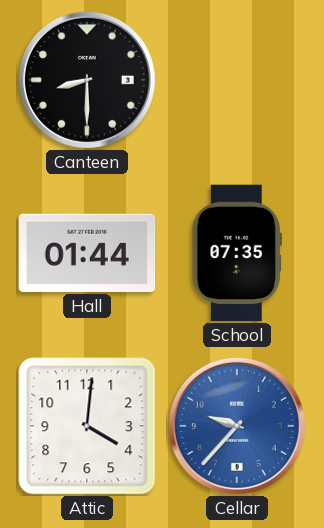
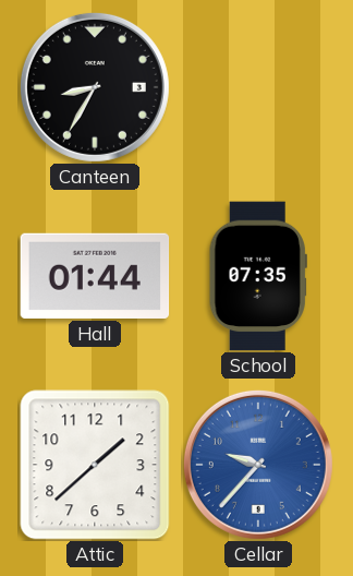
Canteen: 8:30 -> 8:35
Attic: 4:01 -> 1:38
